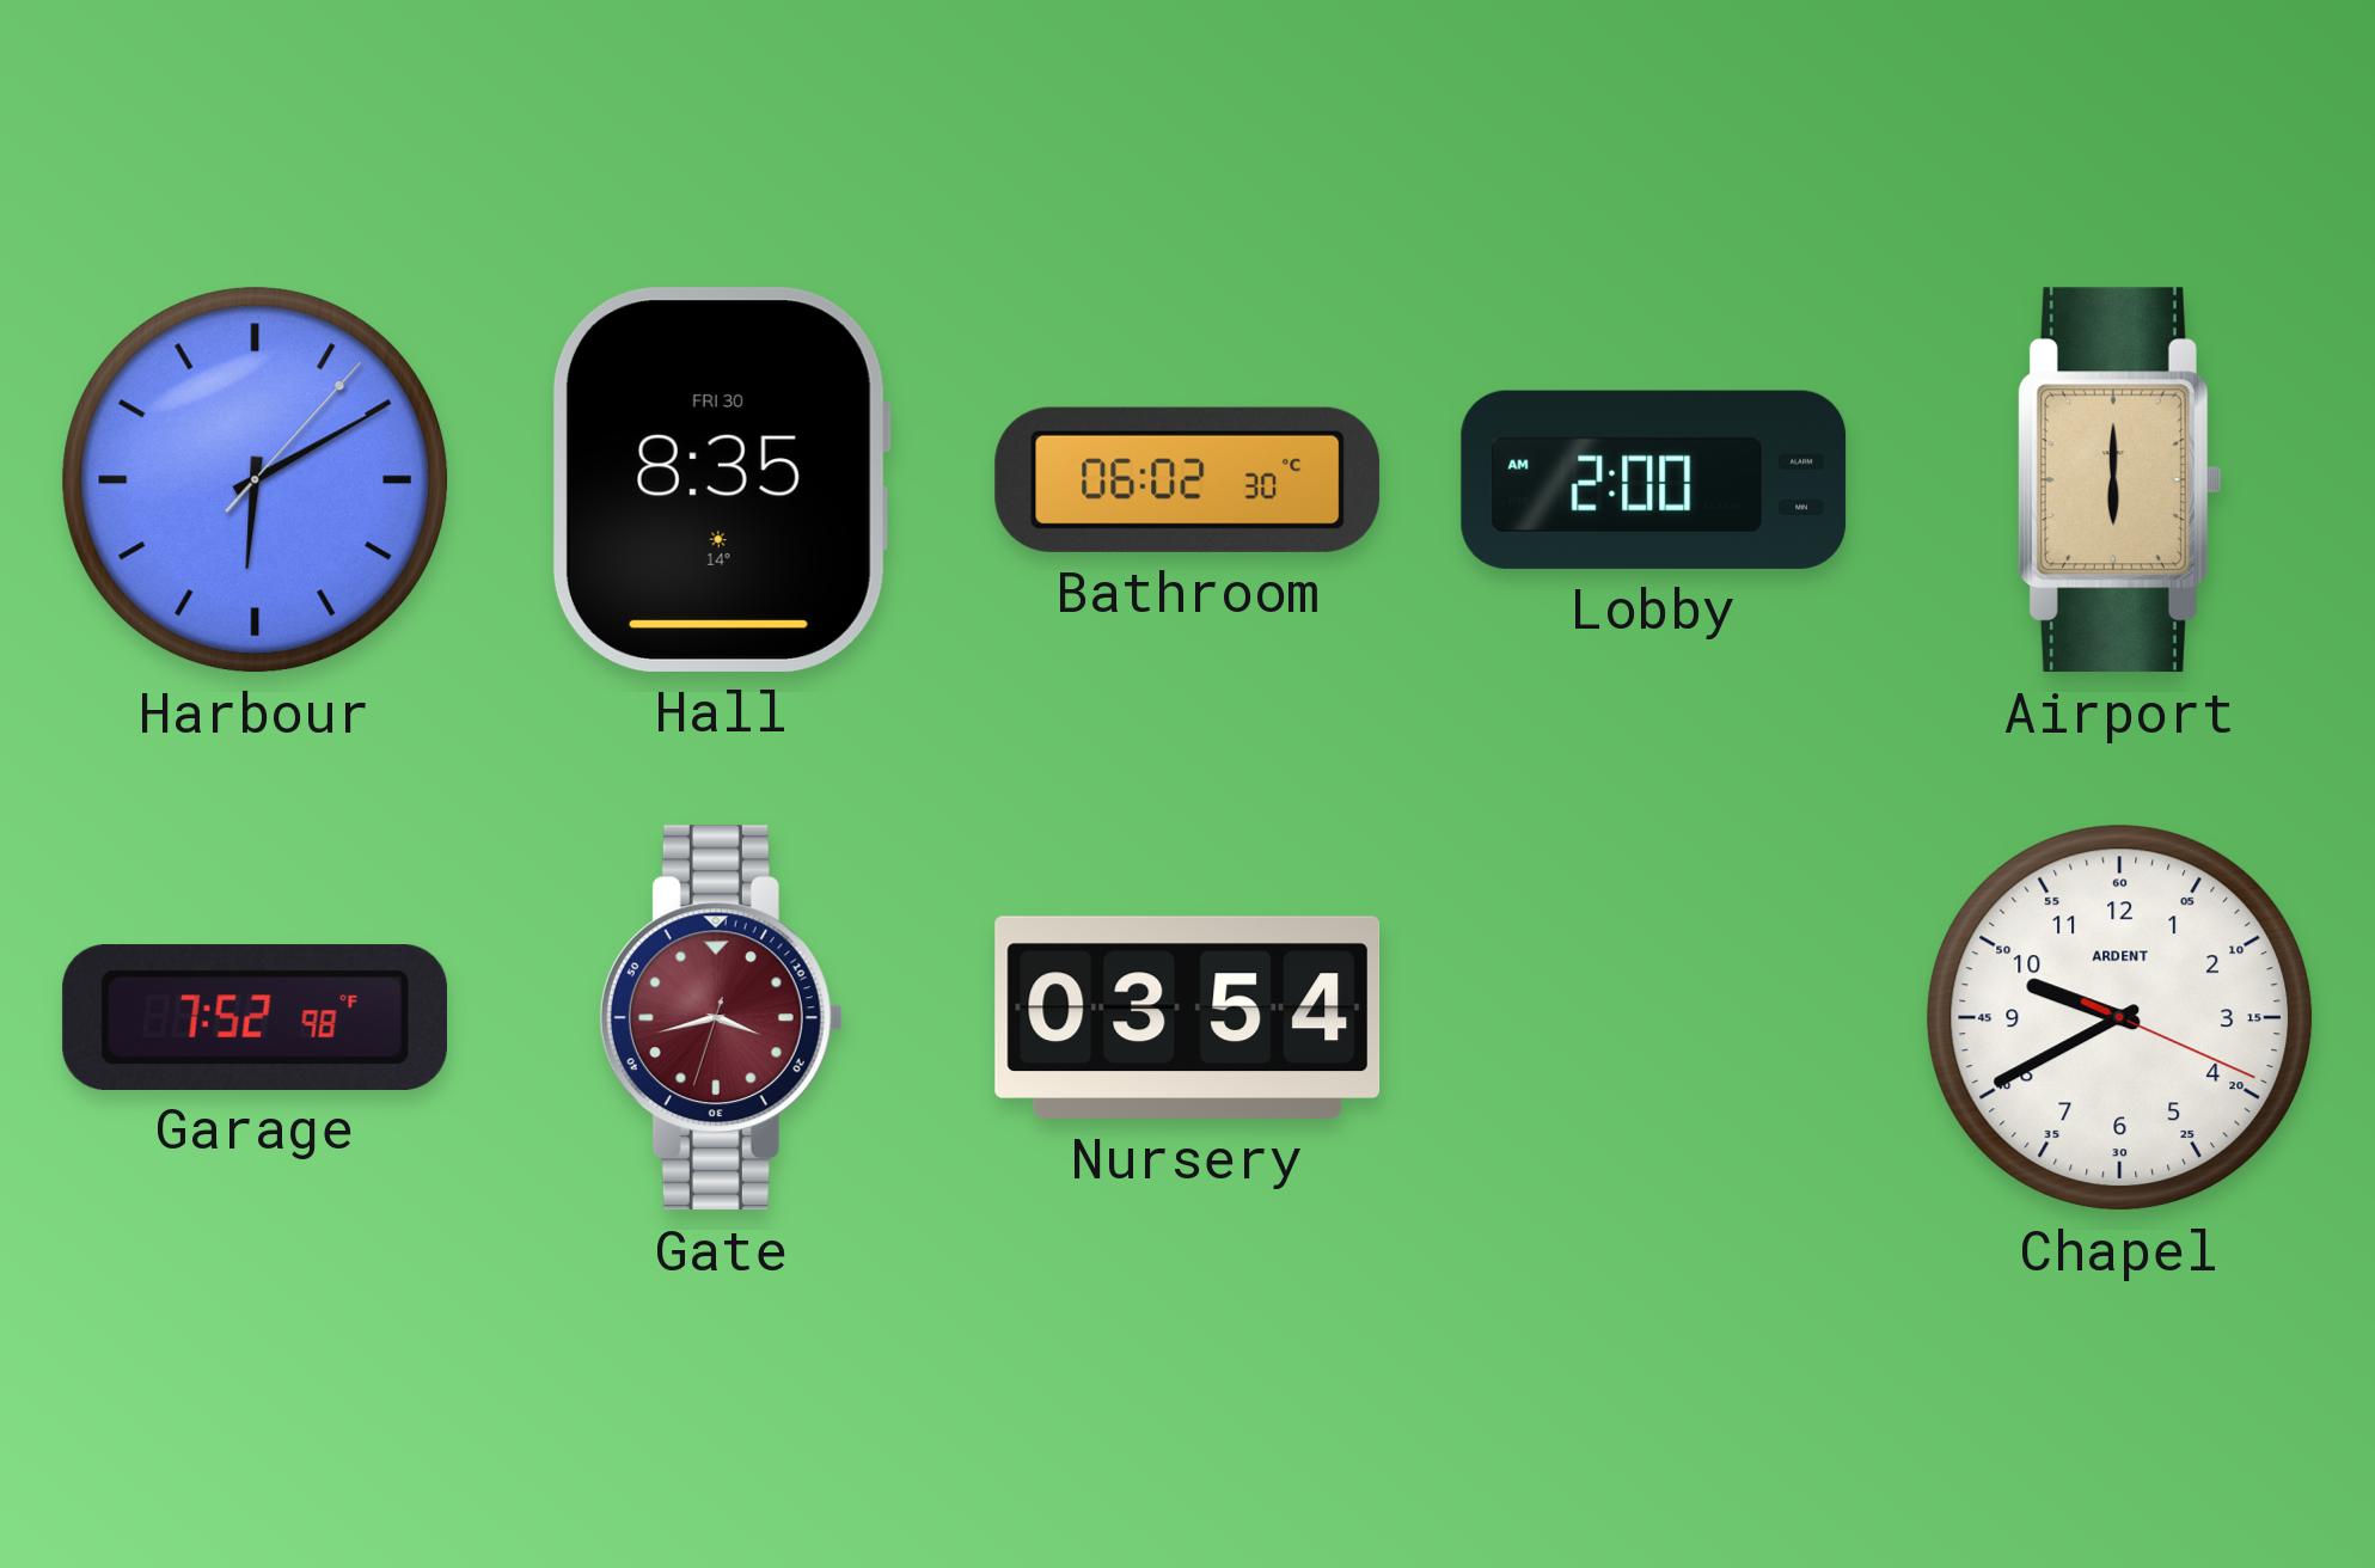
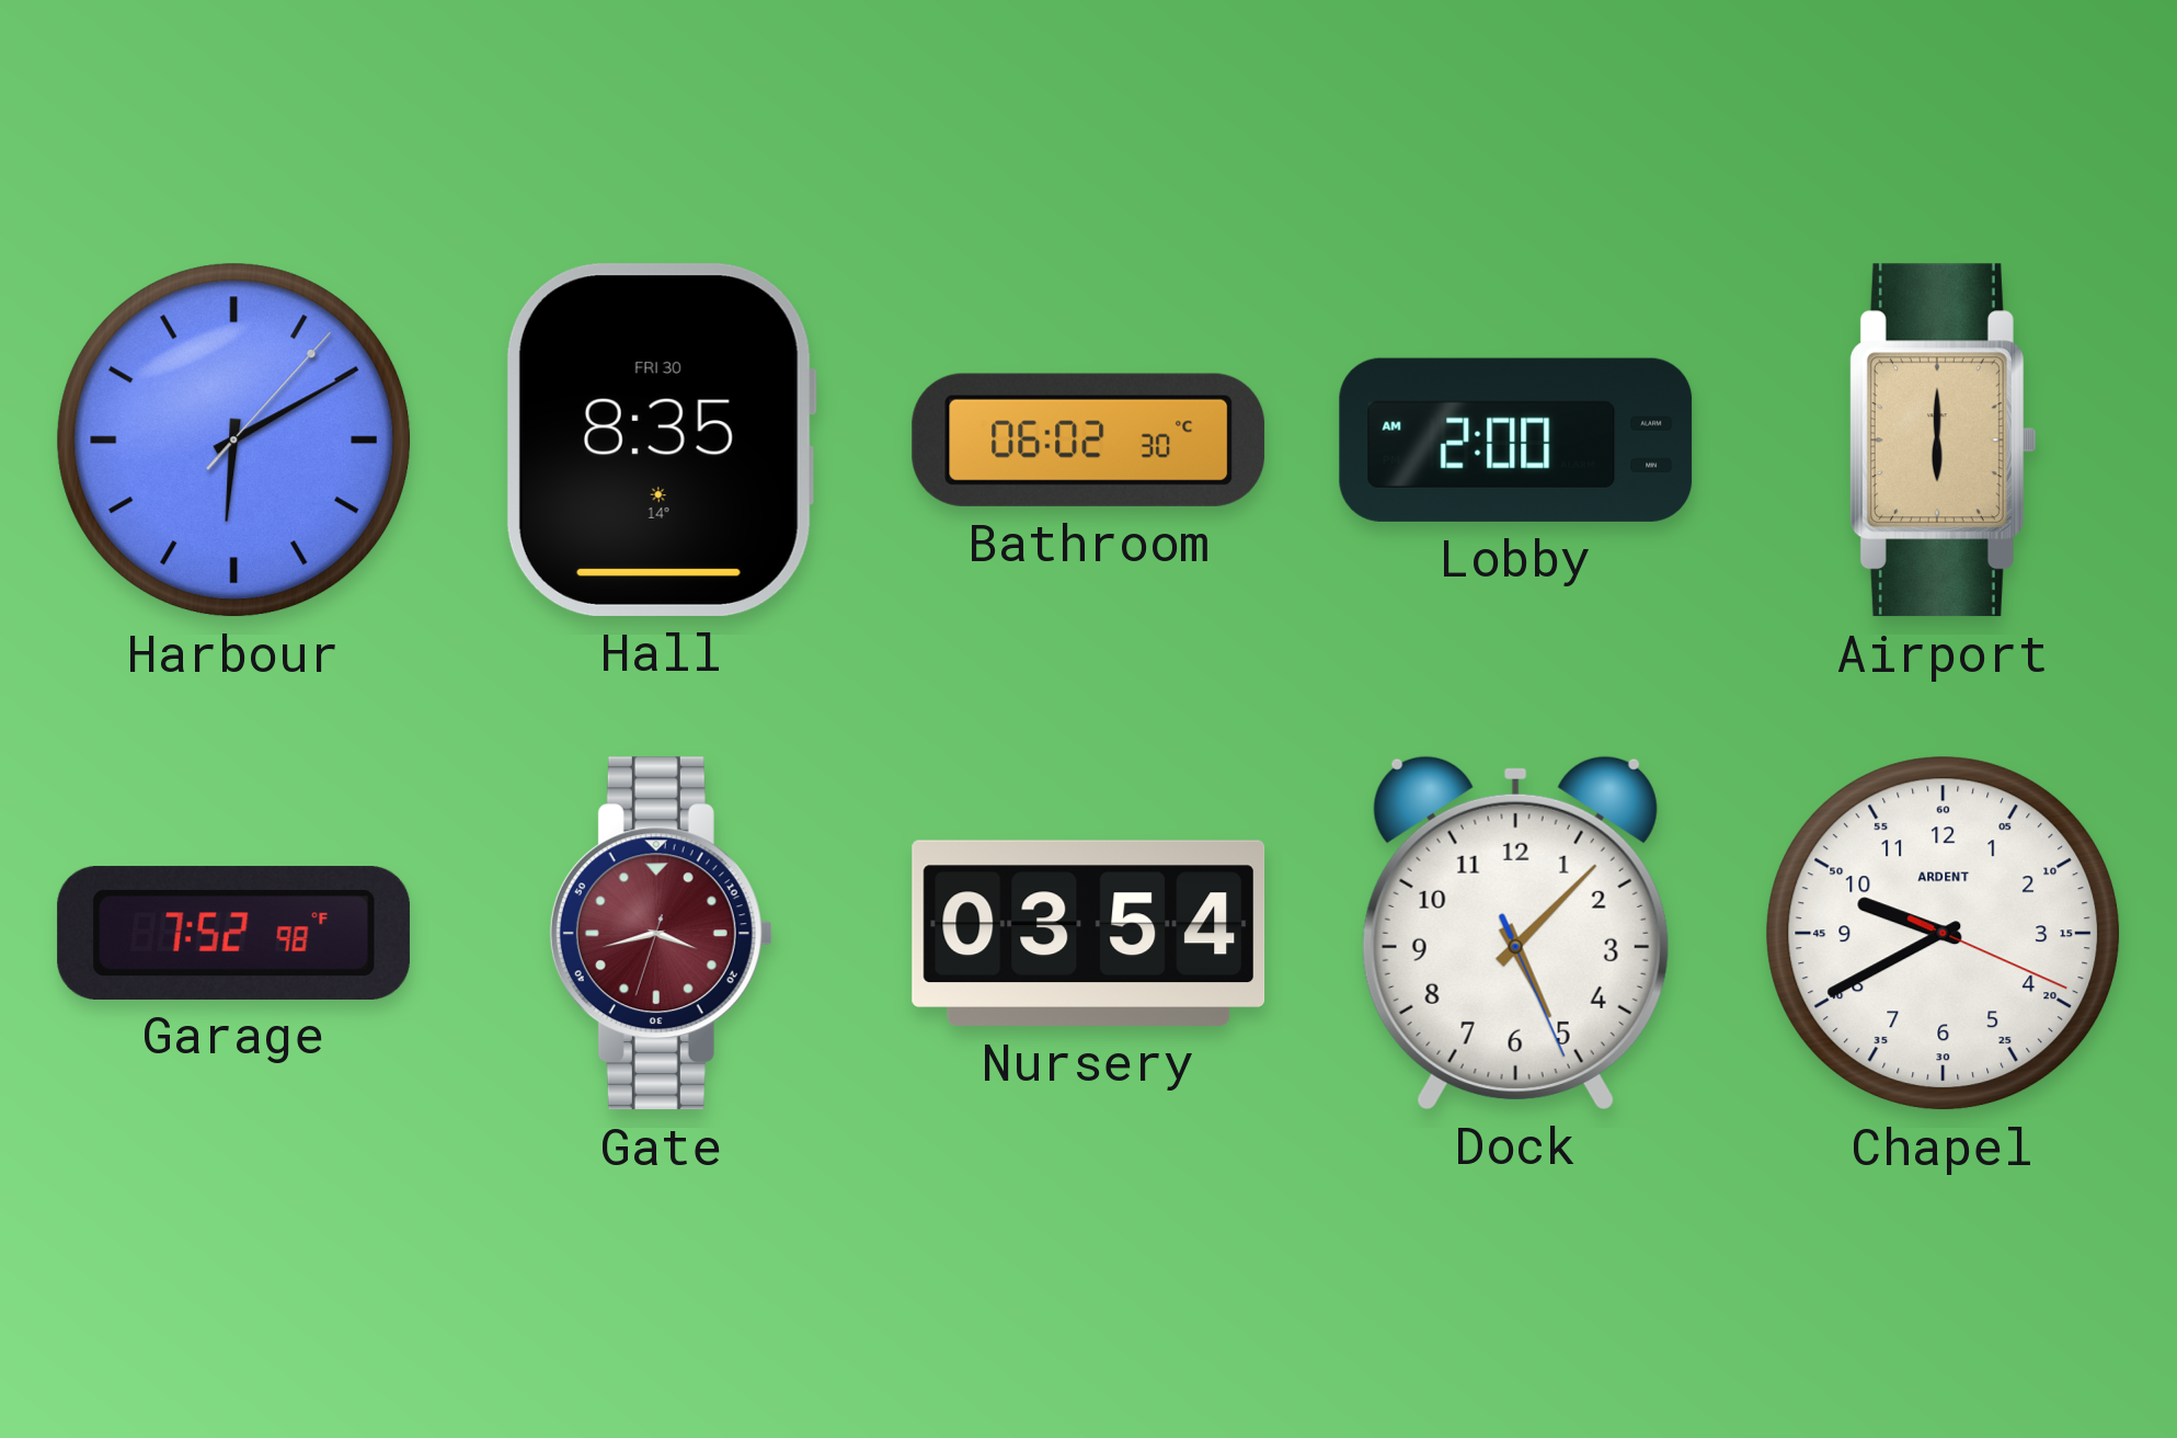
Dock: none -> 5:07
